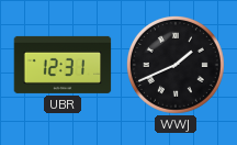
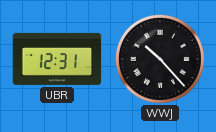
WWJ: 1:41 -> 10:23
